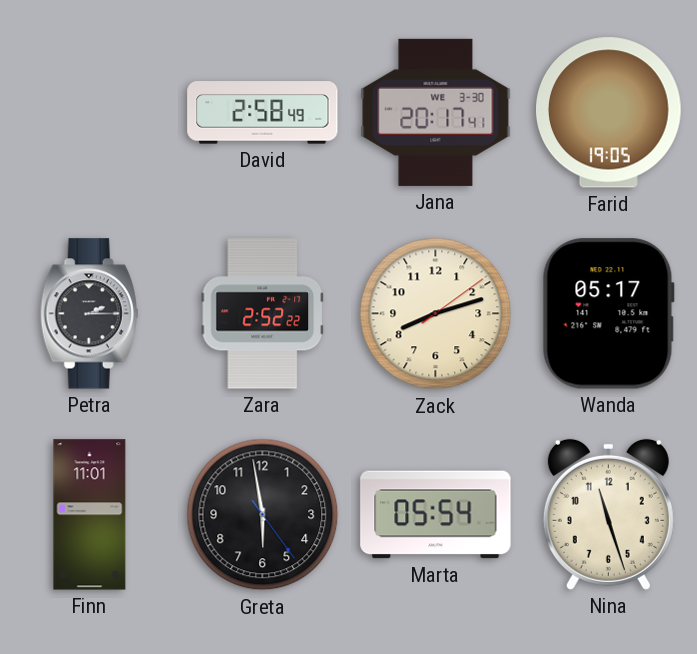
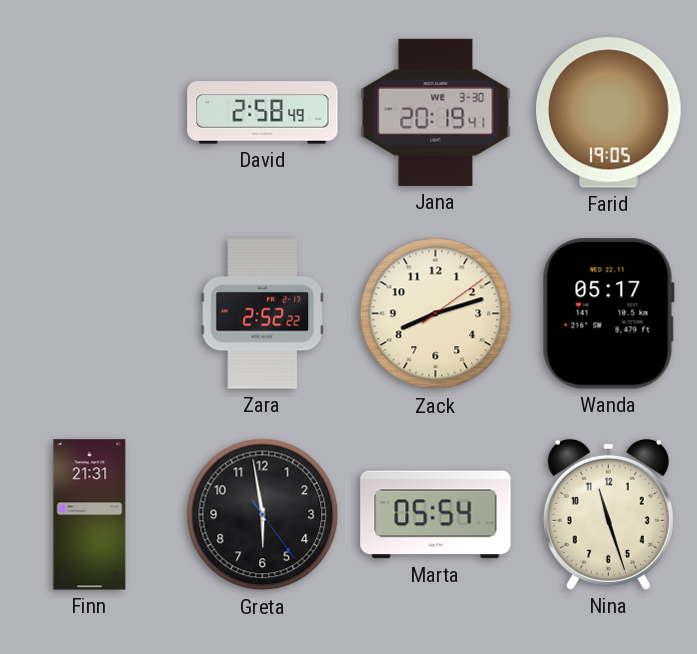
Jana: 20:17 -> 20:19
Petra: 2:15 -> none
Finn: 11:01 -> 21:31
